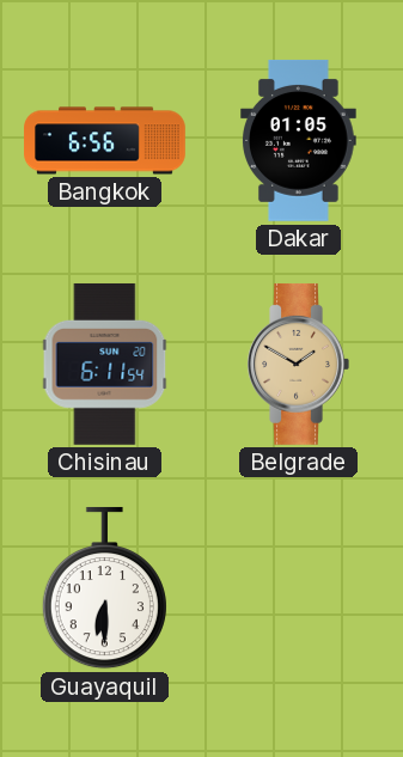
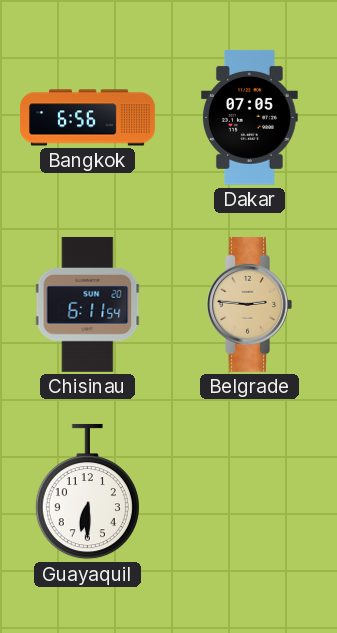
Dakar: 01:05 -> 07:05
Belgrade: 1:50 -> 2:46
